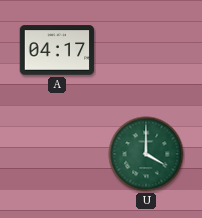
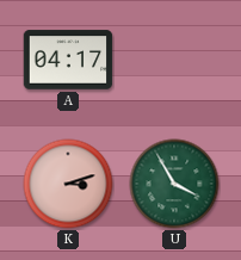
K: none -> 3:12
U: 4:00 -> 3:55
